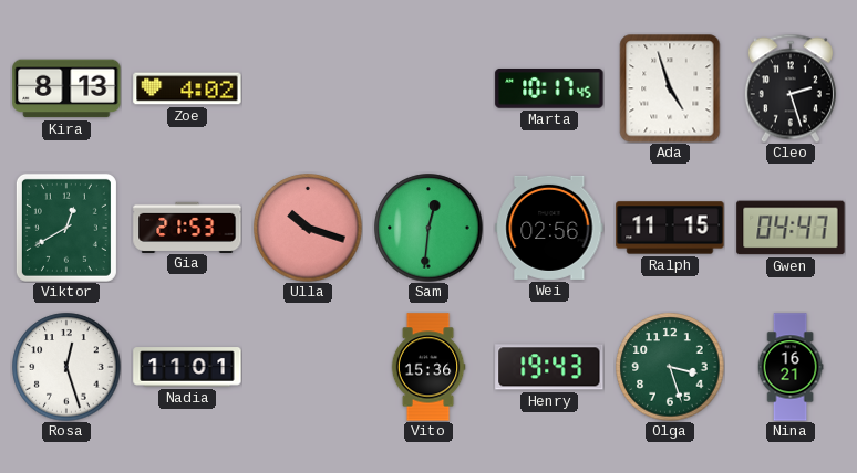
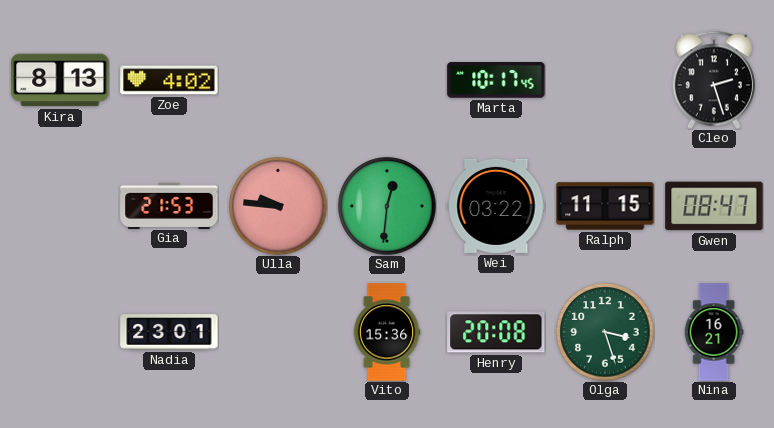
Ada: 4:57 -> none
Viktor: 12:40 -> none
Ulla: 10:18 -> 9:46
Wei: 02:56 -> 03:22
Gwen: 04:47 -> 08:47
Rosa: 12:27 -> none
Nadia: 11:01 -> 23:01
Henry: 19:43 -> 20:08
